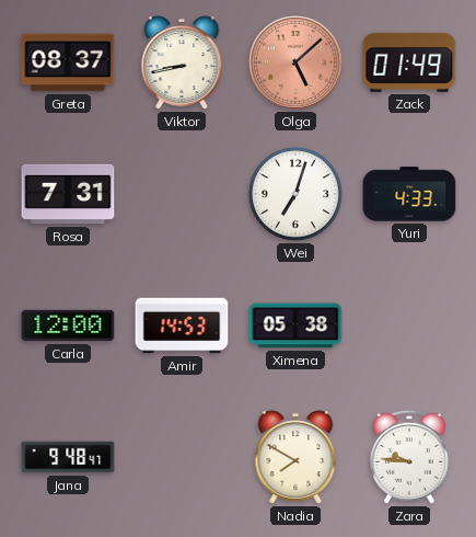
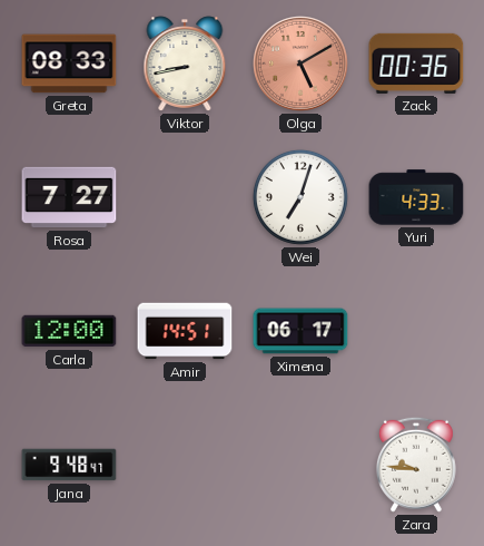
Greta: 08:37 -> 08:33
Olga: 5:08 -> 5:10
Zack: 01:49 -> 00:36
Rosa: 7:31 -> 7:27
Amir: 14:53 -> 14:51
Ximena: 05:38 -> 06:17
Nadia: 7:50 -> none
